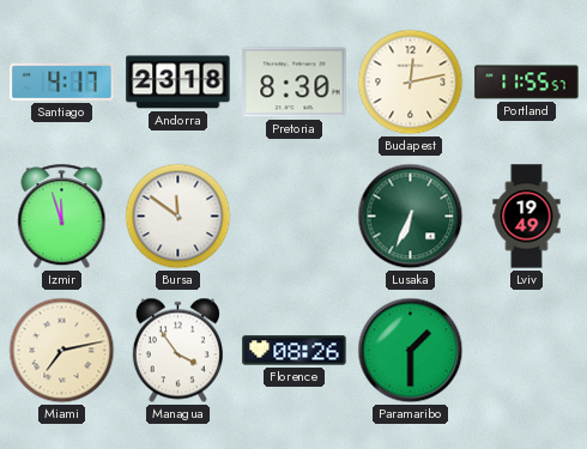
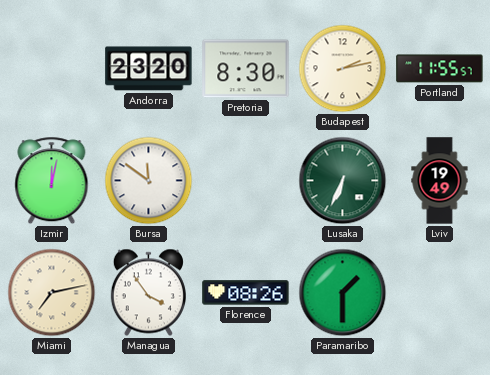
Santiago: 4:17 -> none
Andorra: 23:18 -> 23:20
Budapest: 12:13 -> 2:13
Izmir: 11:57 -> 12:02
